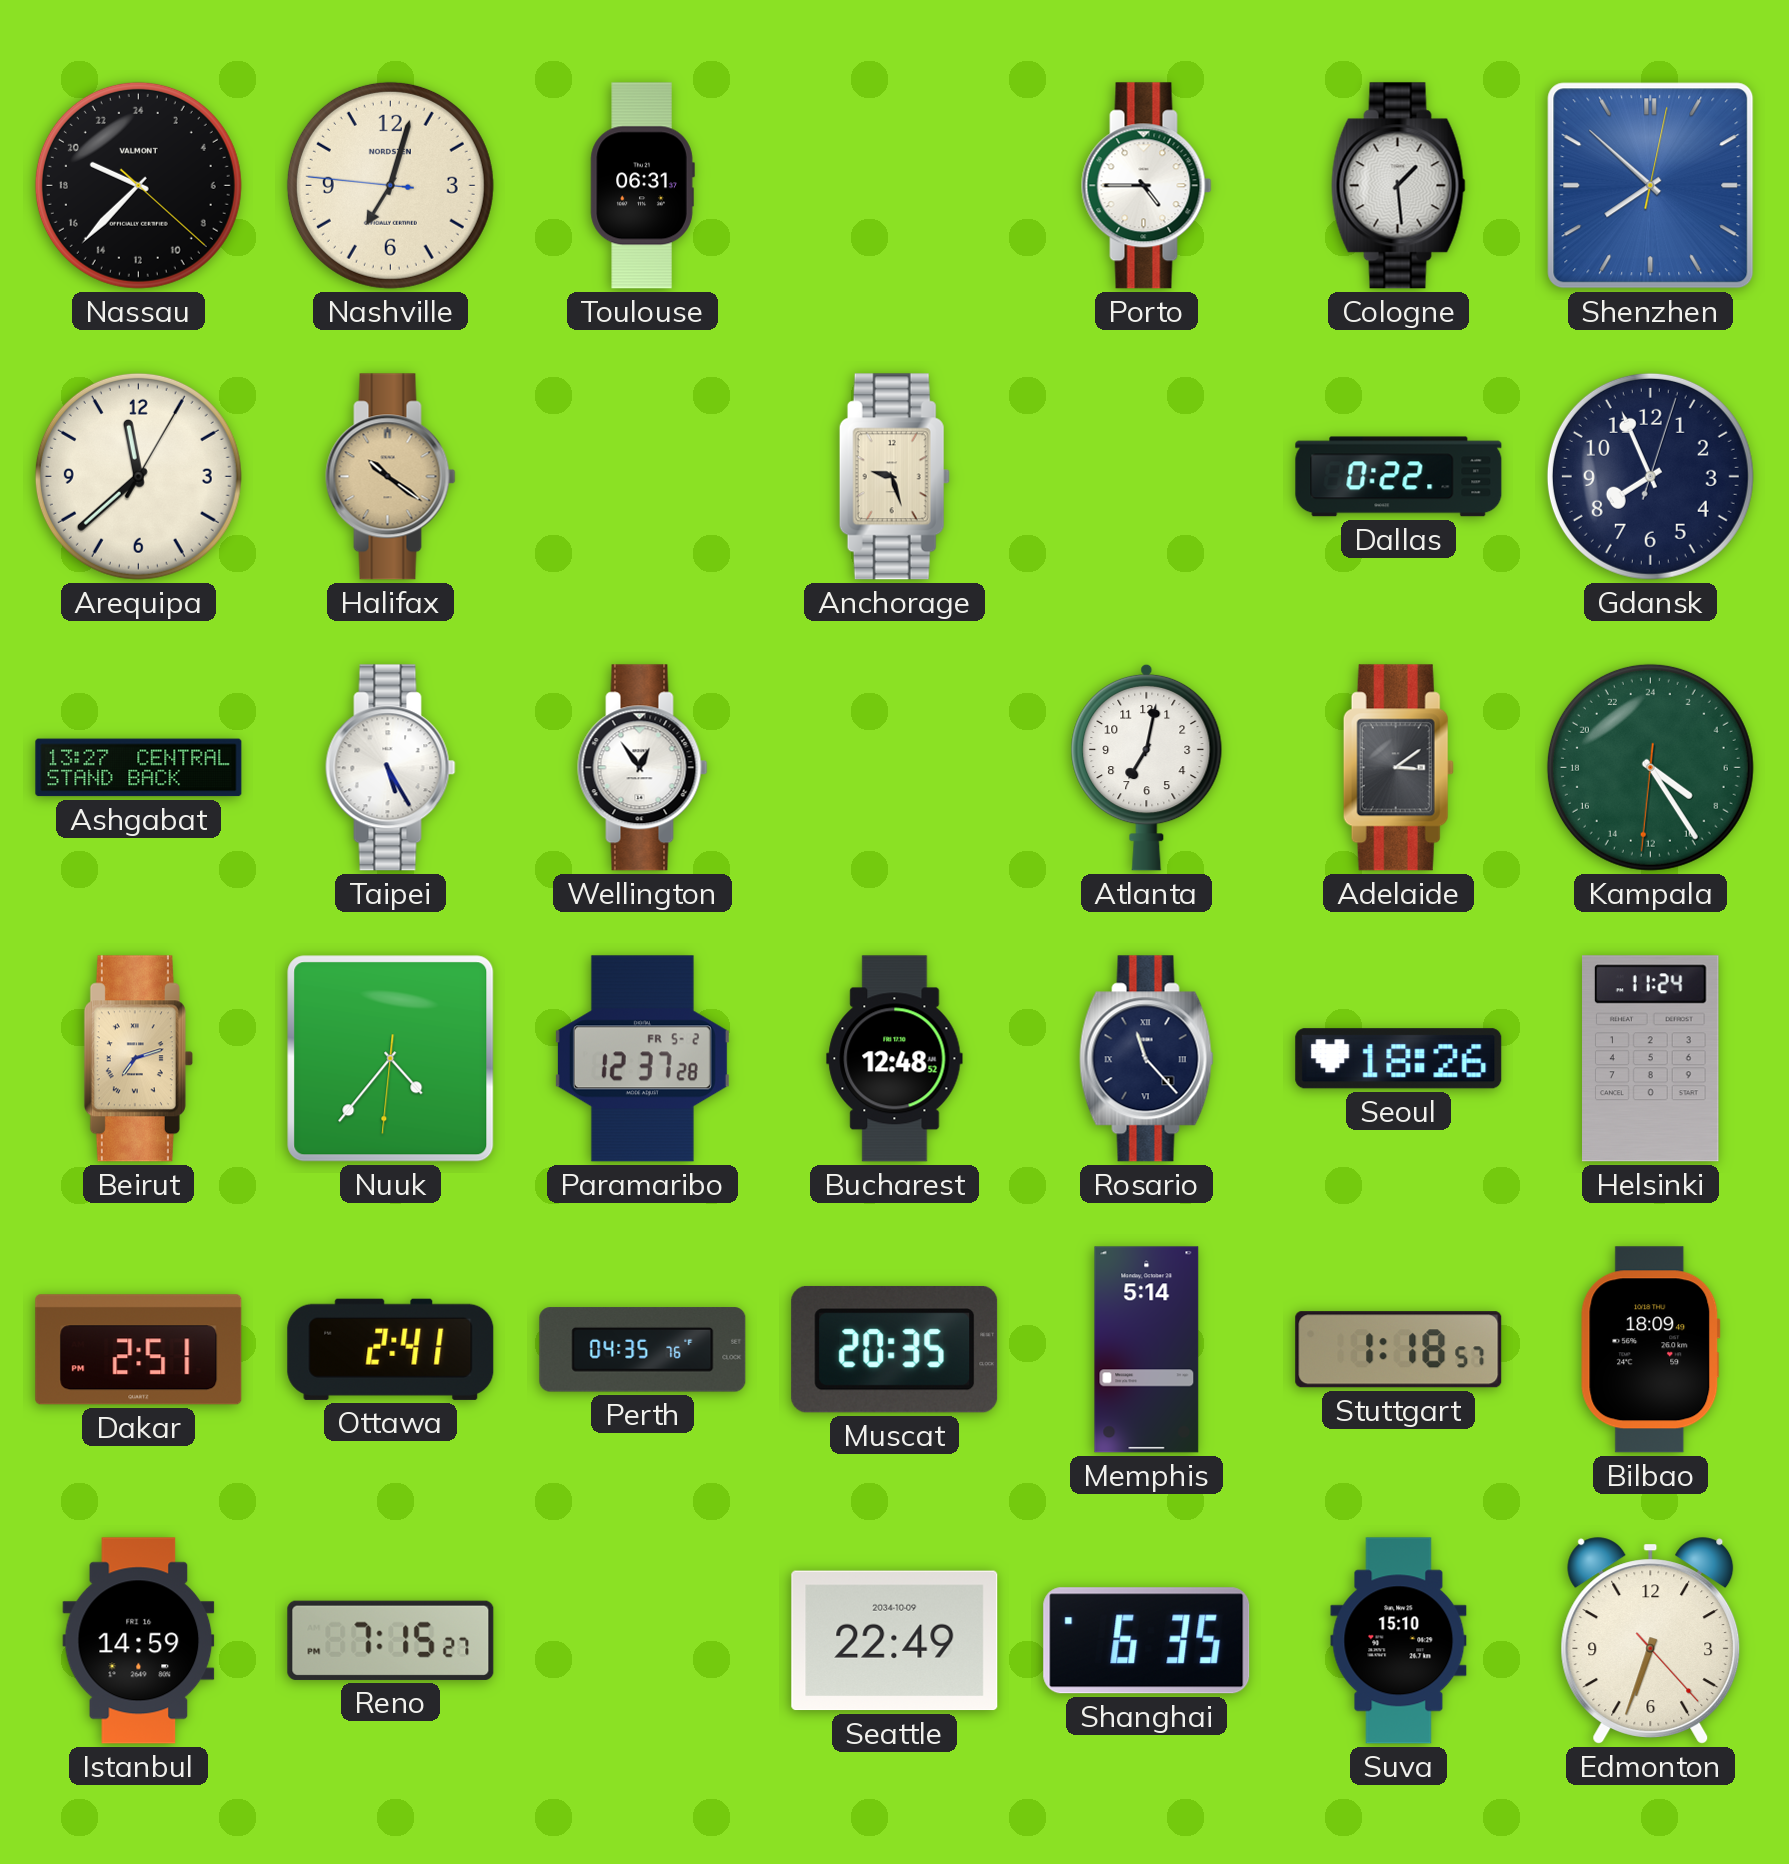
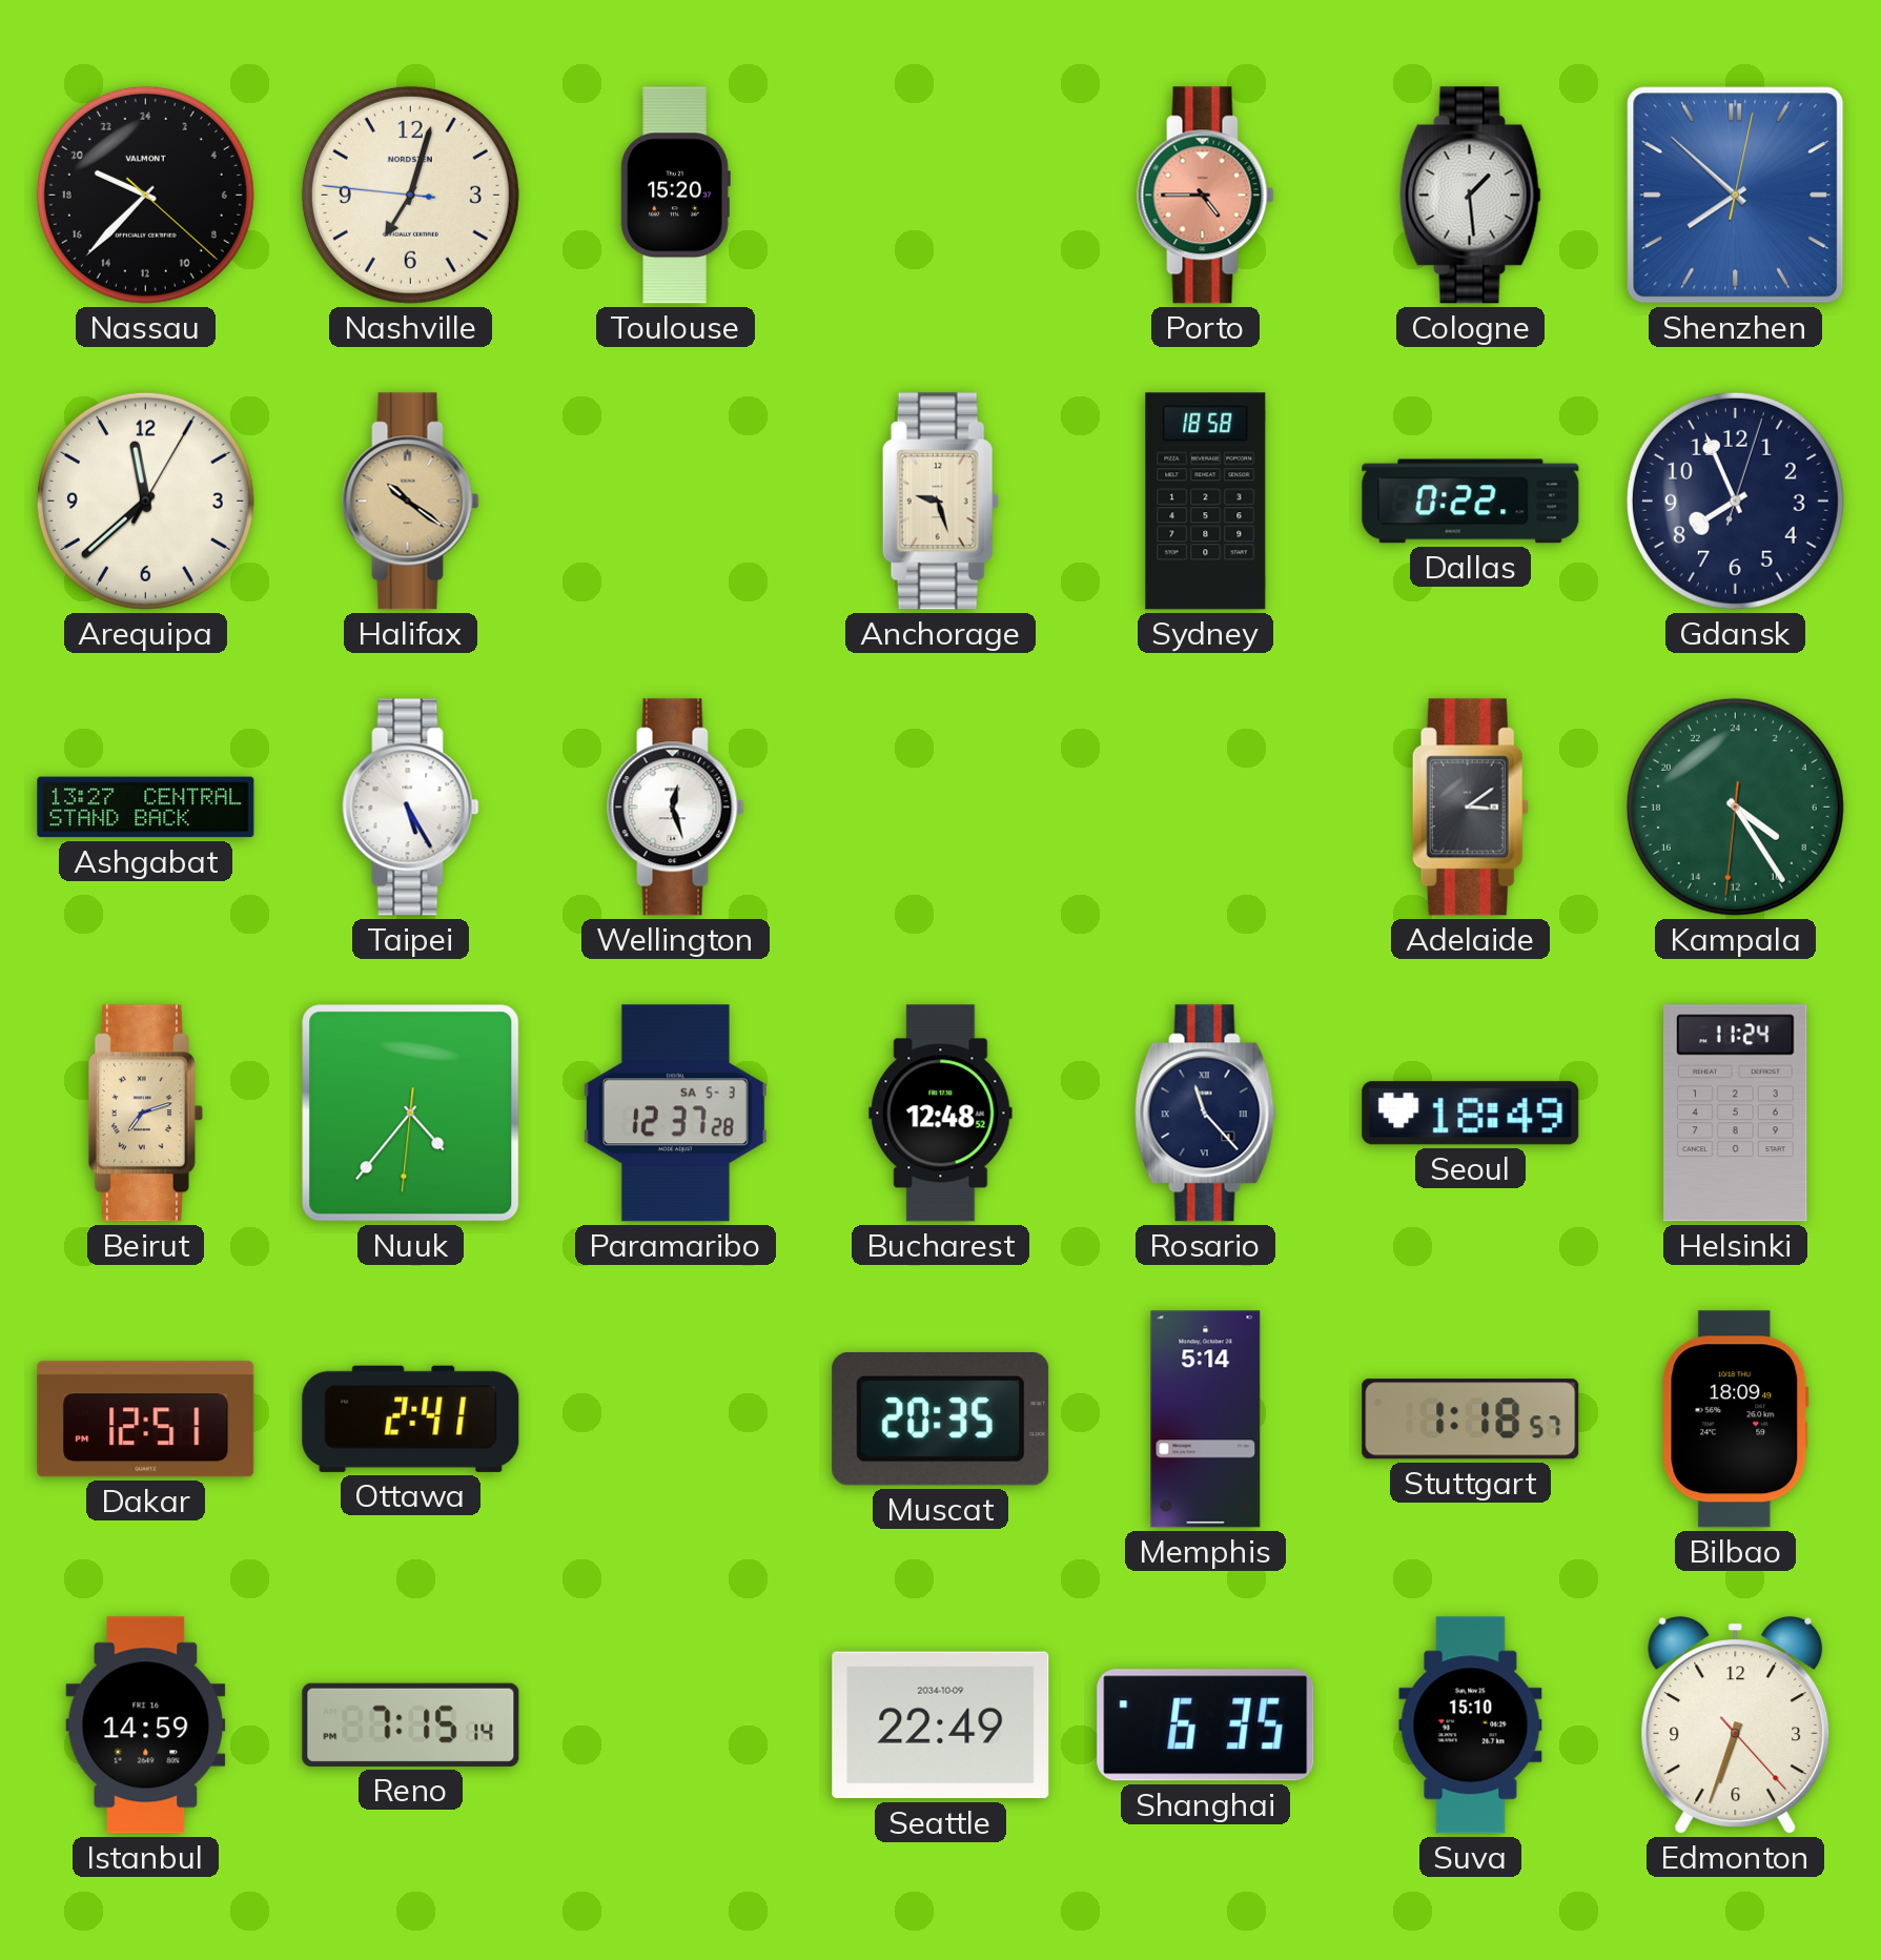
Toulouse: 06:31 -> 15:20
Porto dial: white -> salmon
Sydney: none -> 18:58
Wellington: 12:54 -> 12:27
Atlanta: 7:02 -> none
Paramaribo date: FR 5-2 -> SA 5-3
Seoul: 18:26 -> 18:49
Dakar: 2:51 -> 12:51
Perth: 04:35 -> none
Reno: 7:15:27 -> 7:15:14
